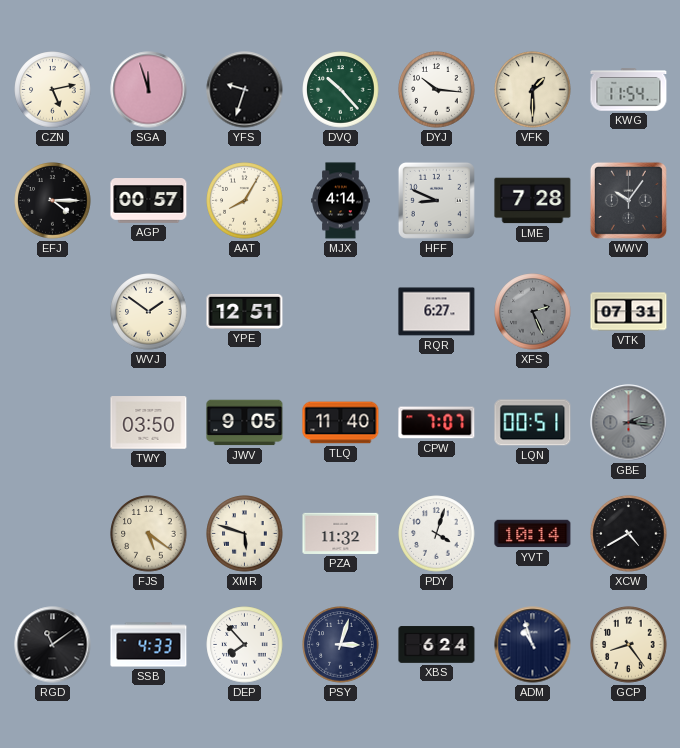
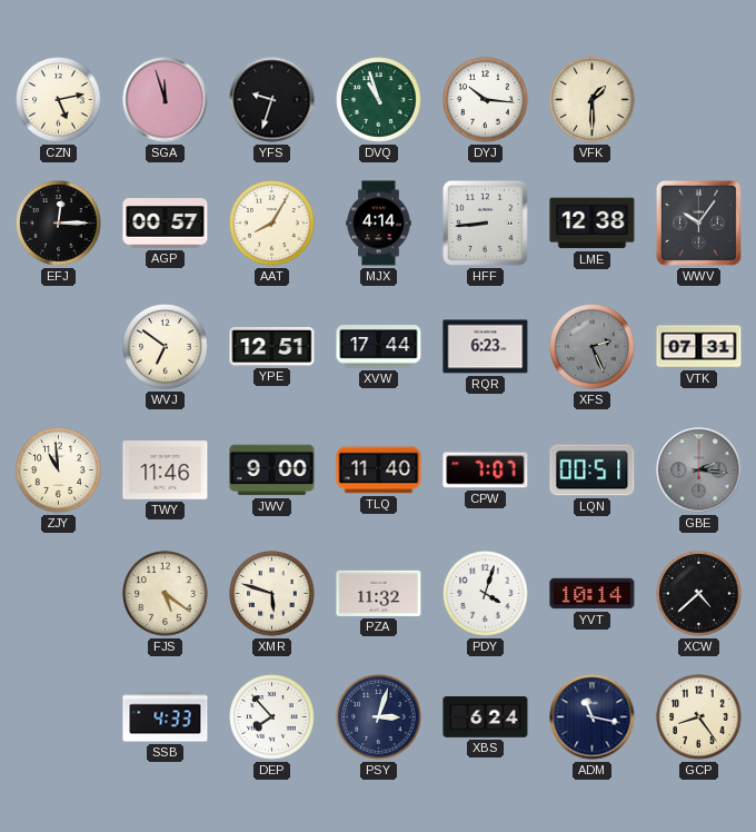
DVQ: 10:23 -> 10:57
KWG: 11:54 -> none
EFJ: 4:15 -> 12:15
HFF: 8:49 -> 8:44
LME: 7:28 -> 12:38
WVJ: 1:51 -> 6:51
XVW: none -> 17:44
RQR: 6:27 -> 6:23
ZJY: none -> 10:59
TWY: 03:50 -> 11:46
JWV: 9:05 -> 9:00
XCW: 4:40 -> 4:38
RGD: 11:09 -> none
ADM: 10:57 -> 11:17
